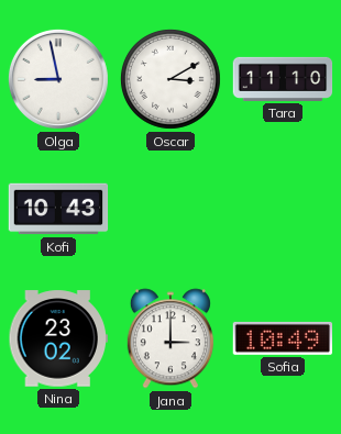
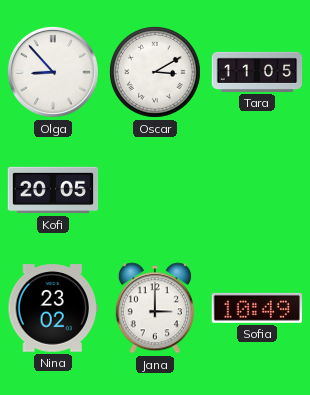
Olga: 8:58 -> 8:53
Tara: 11:10 -> 11:05
Kofi: 10:43 -> 20:05
